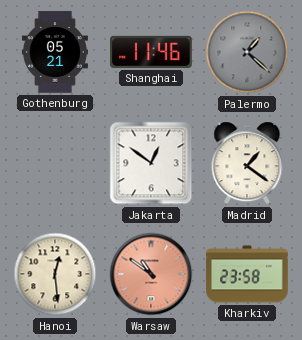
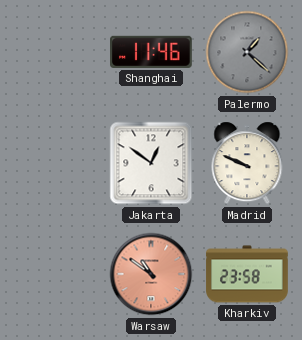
Gothenburg: 05:21 -> none
Madrid: 1:21 -> 9:49
Hanoi: 12:29 -> none
